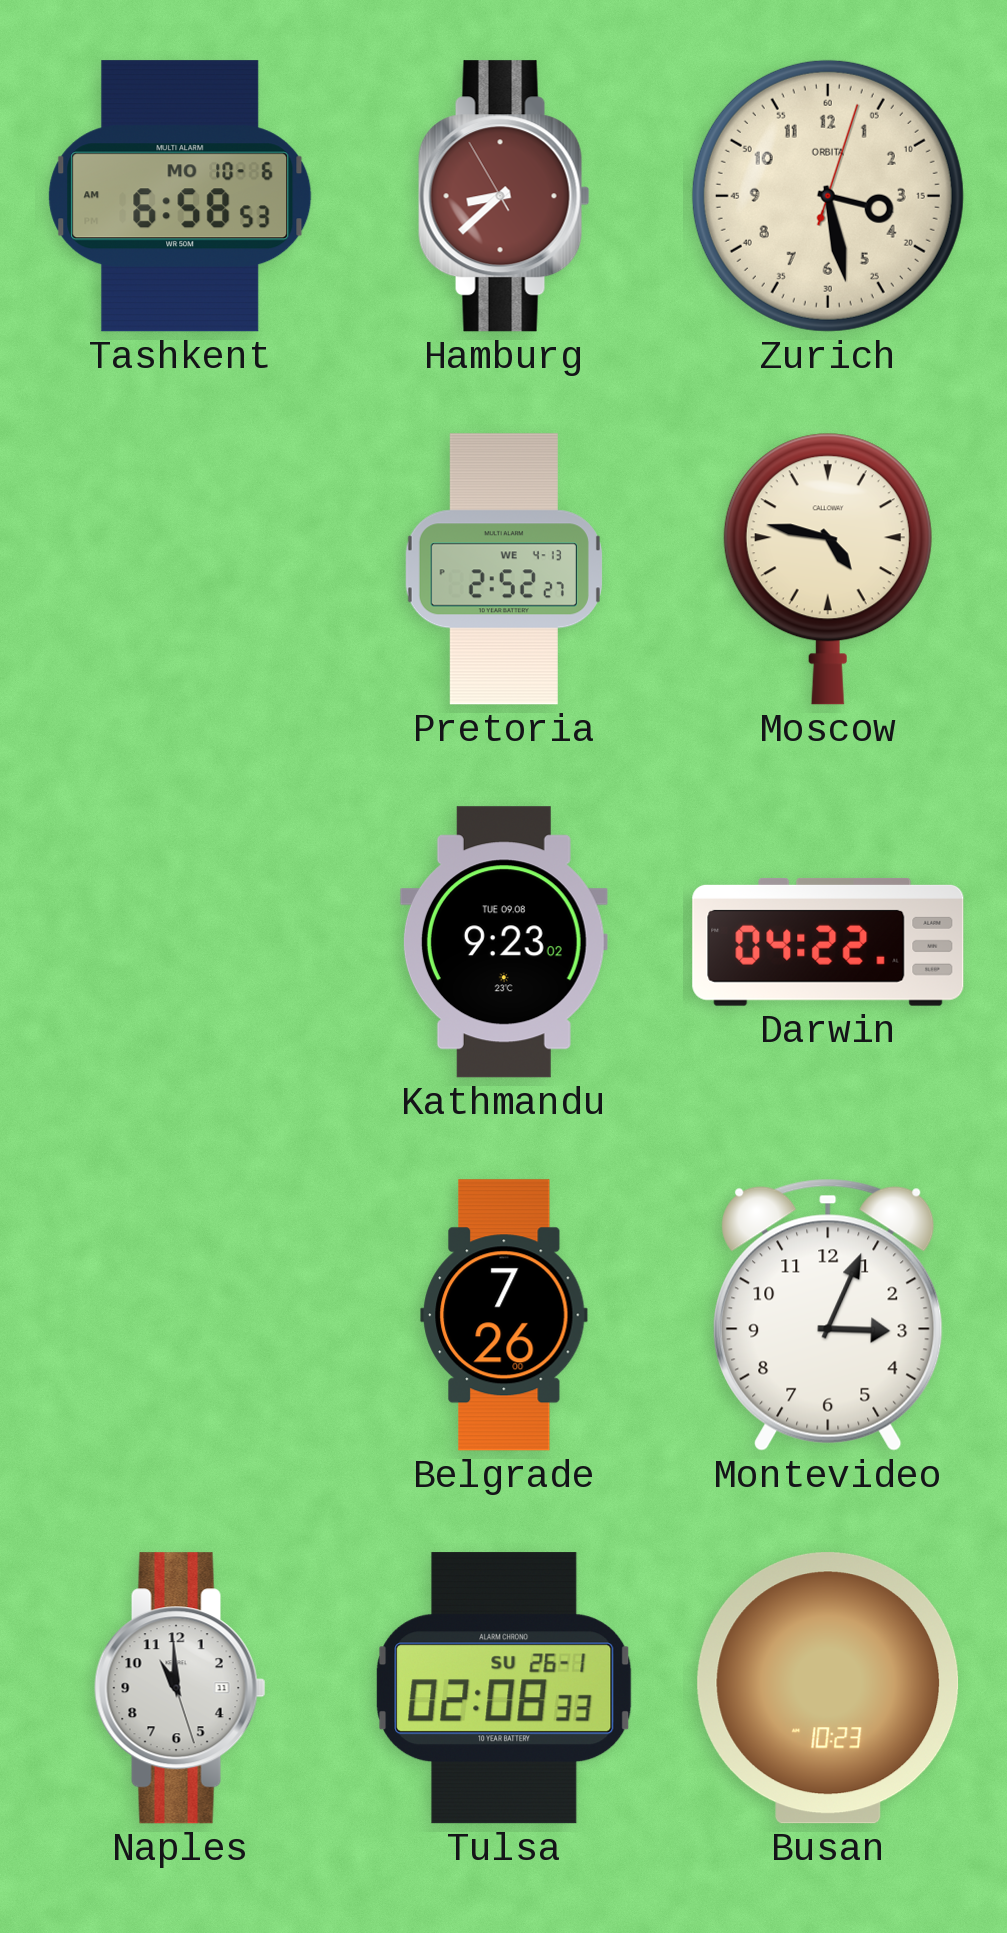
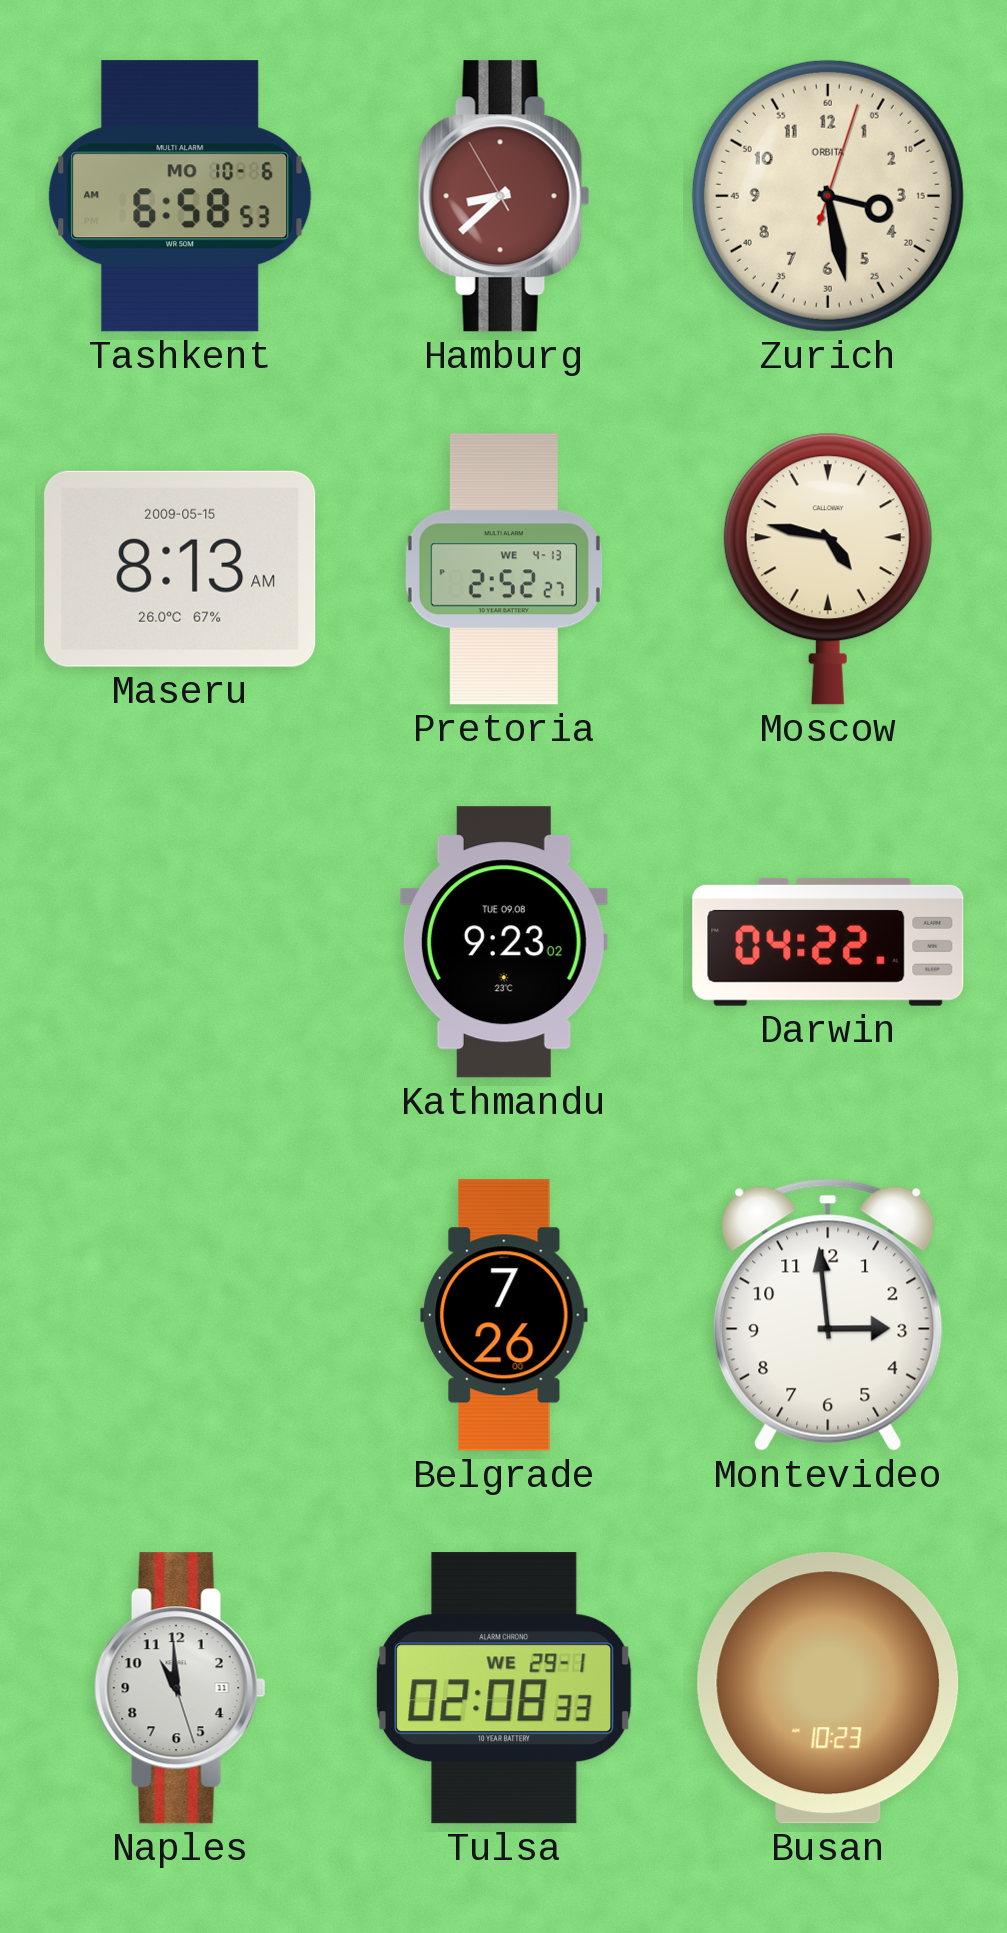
Maseru: none -> 8:13
Montevideo: 3:04 -> 2:59
Tulsa date: SU 26-1 -> WE 29-1
